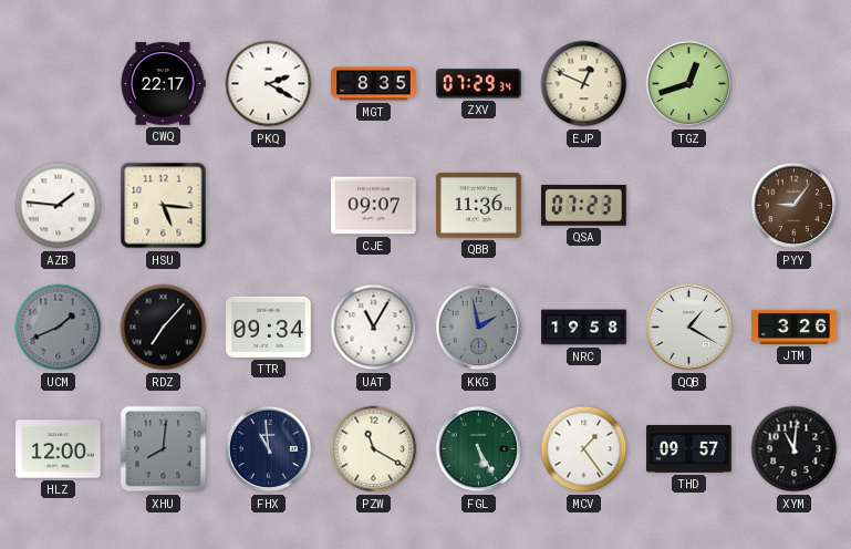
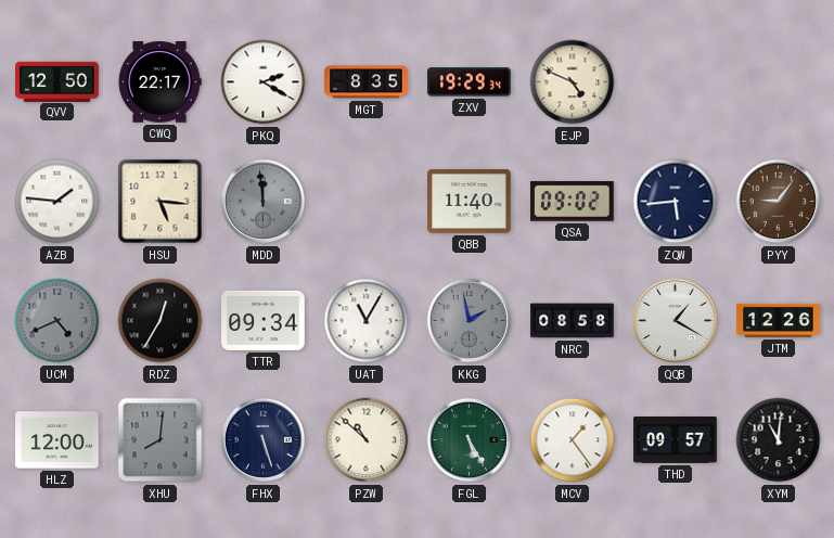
QVV: none -> 12:50
ZXV: 07:29 -> 19:29
EJP: 12:49 -> 4:49
TGZ: 12:42 -> none
MDD: none -> 11:59
CJE: 09:07 -> none
QBB: 11:36 -> 11:40
QSA: 07:23 -> 09:02
ZQW: none -> 5:44
UCM: 1:41 -> 4:41
RDZ: 7:07 -> 12:35
NRC: 19:58 -> 08:58
JTM: 3:26 -> 12:26
FHX: 10:59 -> 5:27
PZW: 11:20 -> 10:52
